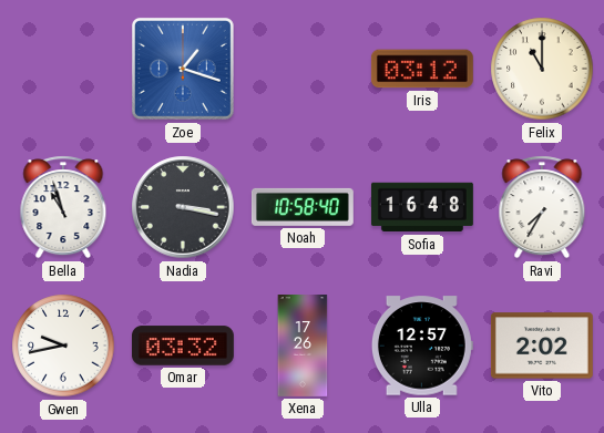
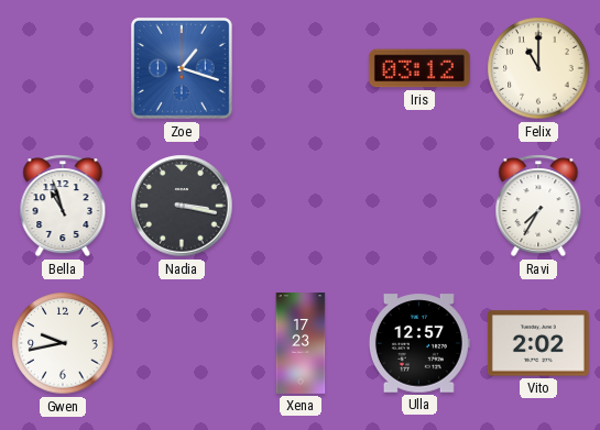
Noah: 10:58 -> none
Sofia: 16:48 -> none
Omar: 03:32 -> none
Xena: 17:26 -> 17:23
